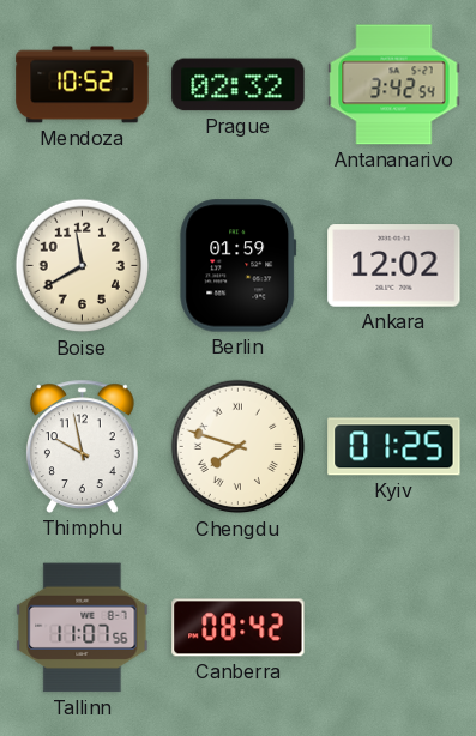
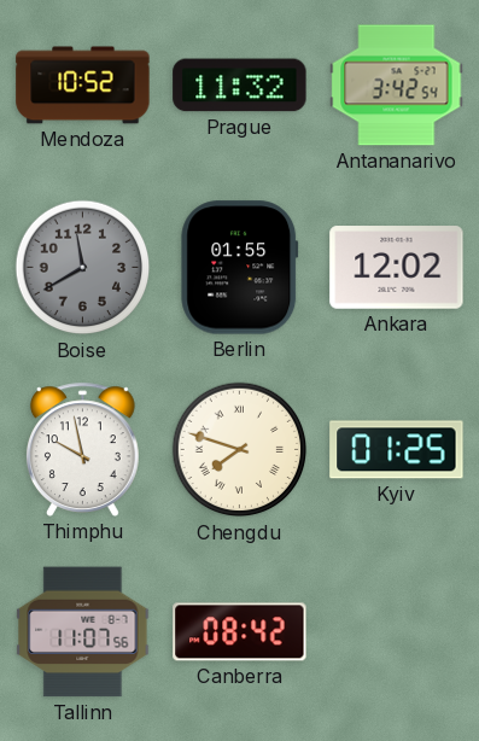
Prague: 02:32 -> 11:32
Boise dial: cream -> grey
Berlin: 01:59 -> 01:55
